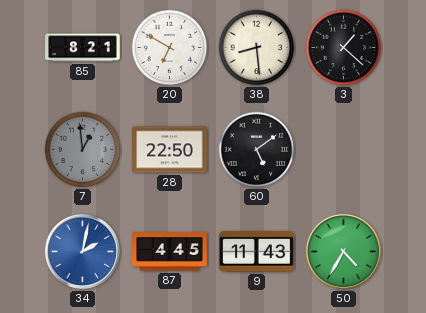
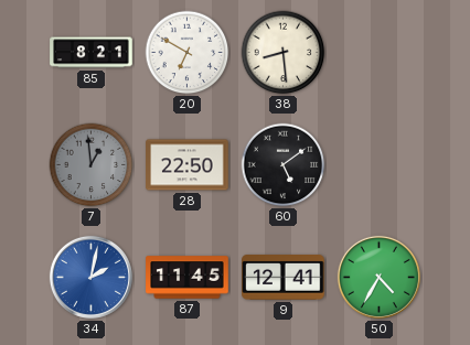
3: 1:22 -> none
87: 4:45 -> 11:45
9: 11:43 -> 12:41
